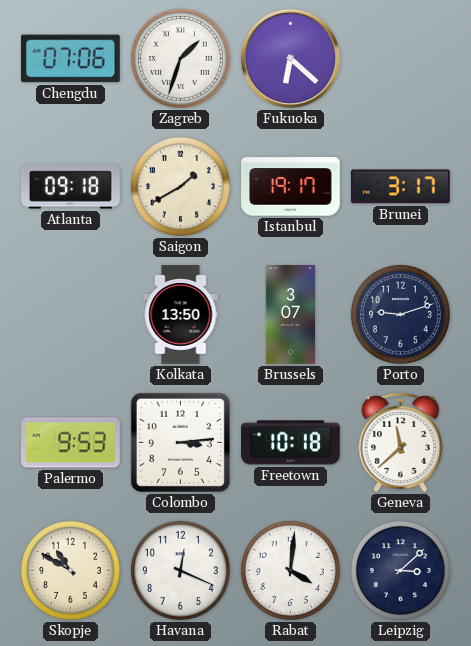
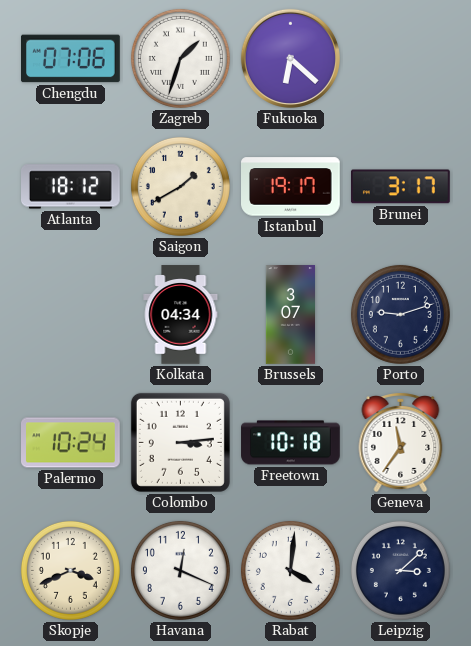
Atlanta: 09:18 -> 18:12
Kolkata: 13:50 -> 04:34
Palermo: 9:53 -> 10:24
Geneva: 11:38 -> 11:36
Skopje: 10:50 -> 3:41
